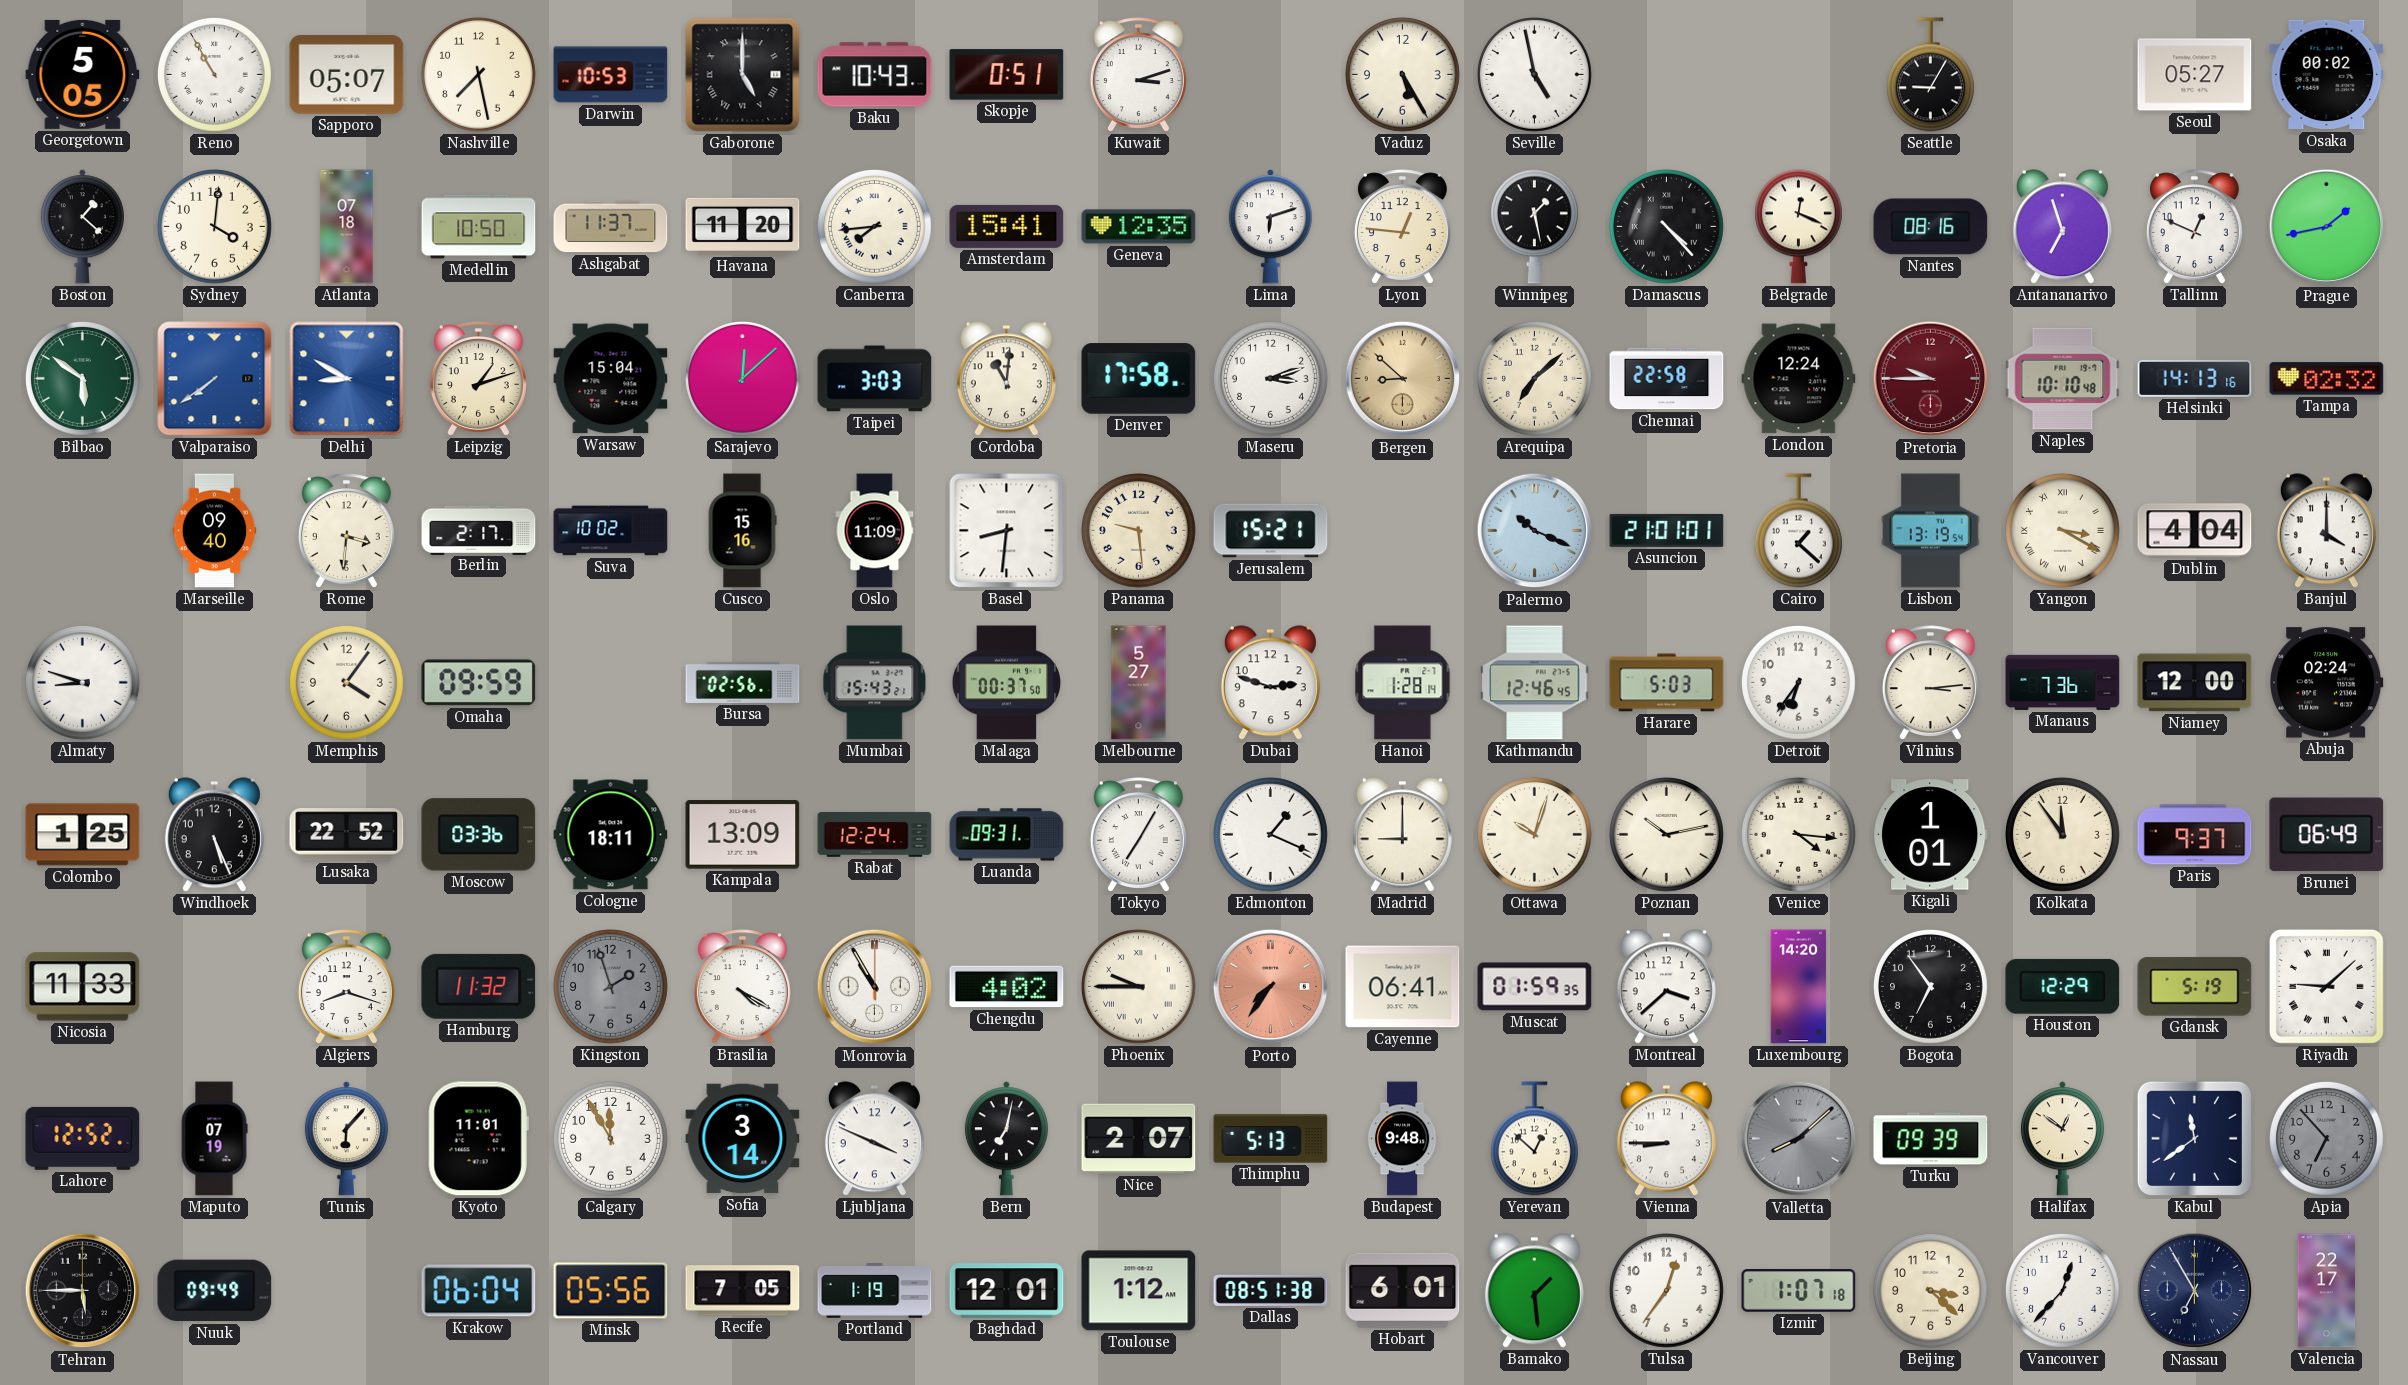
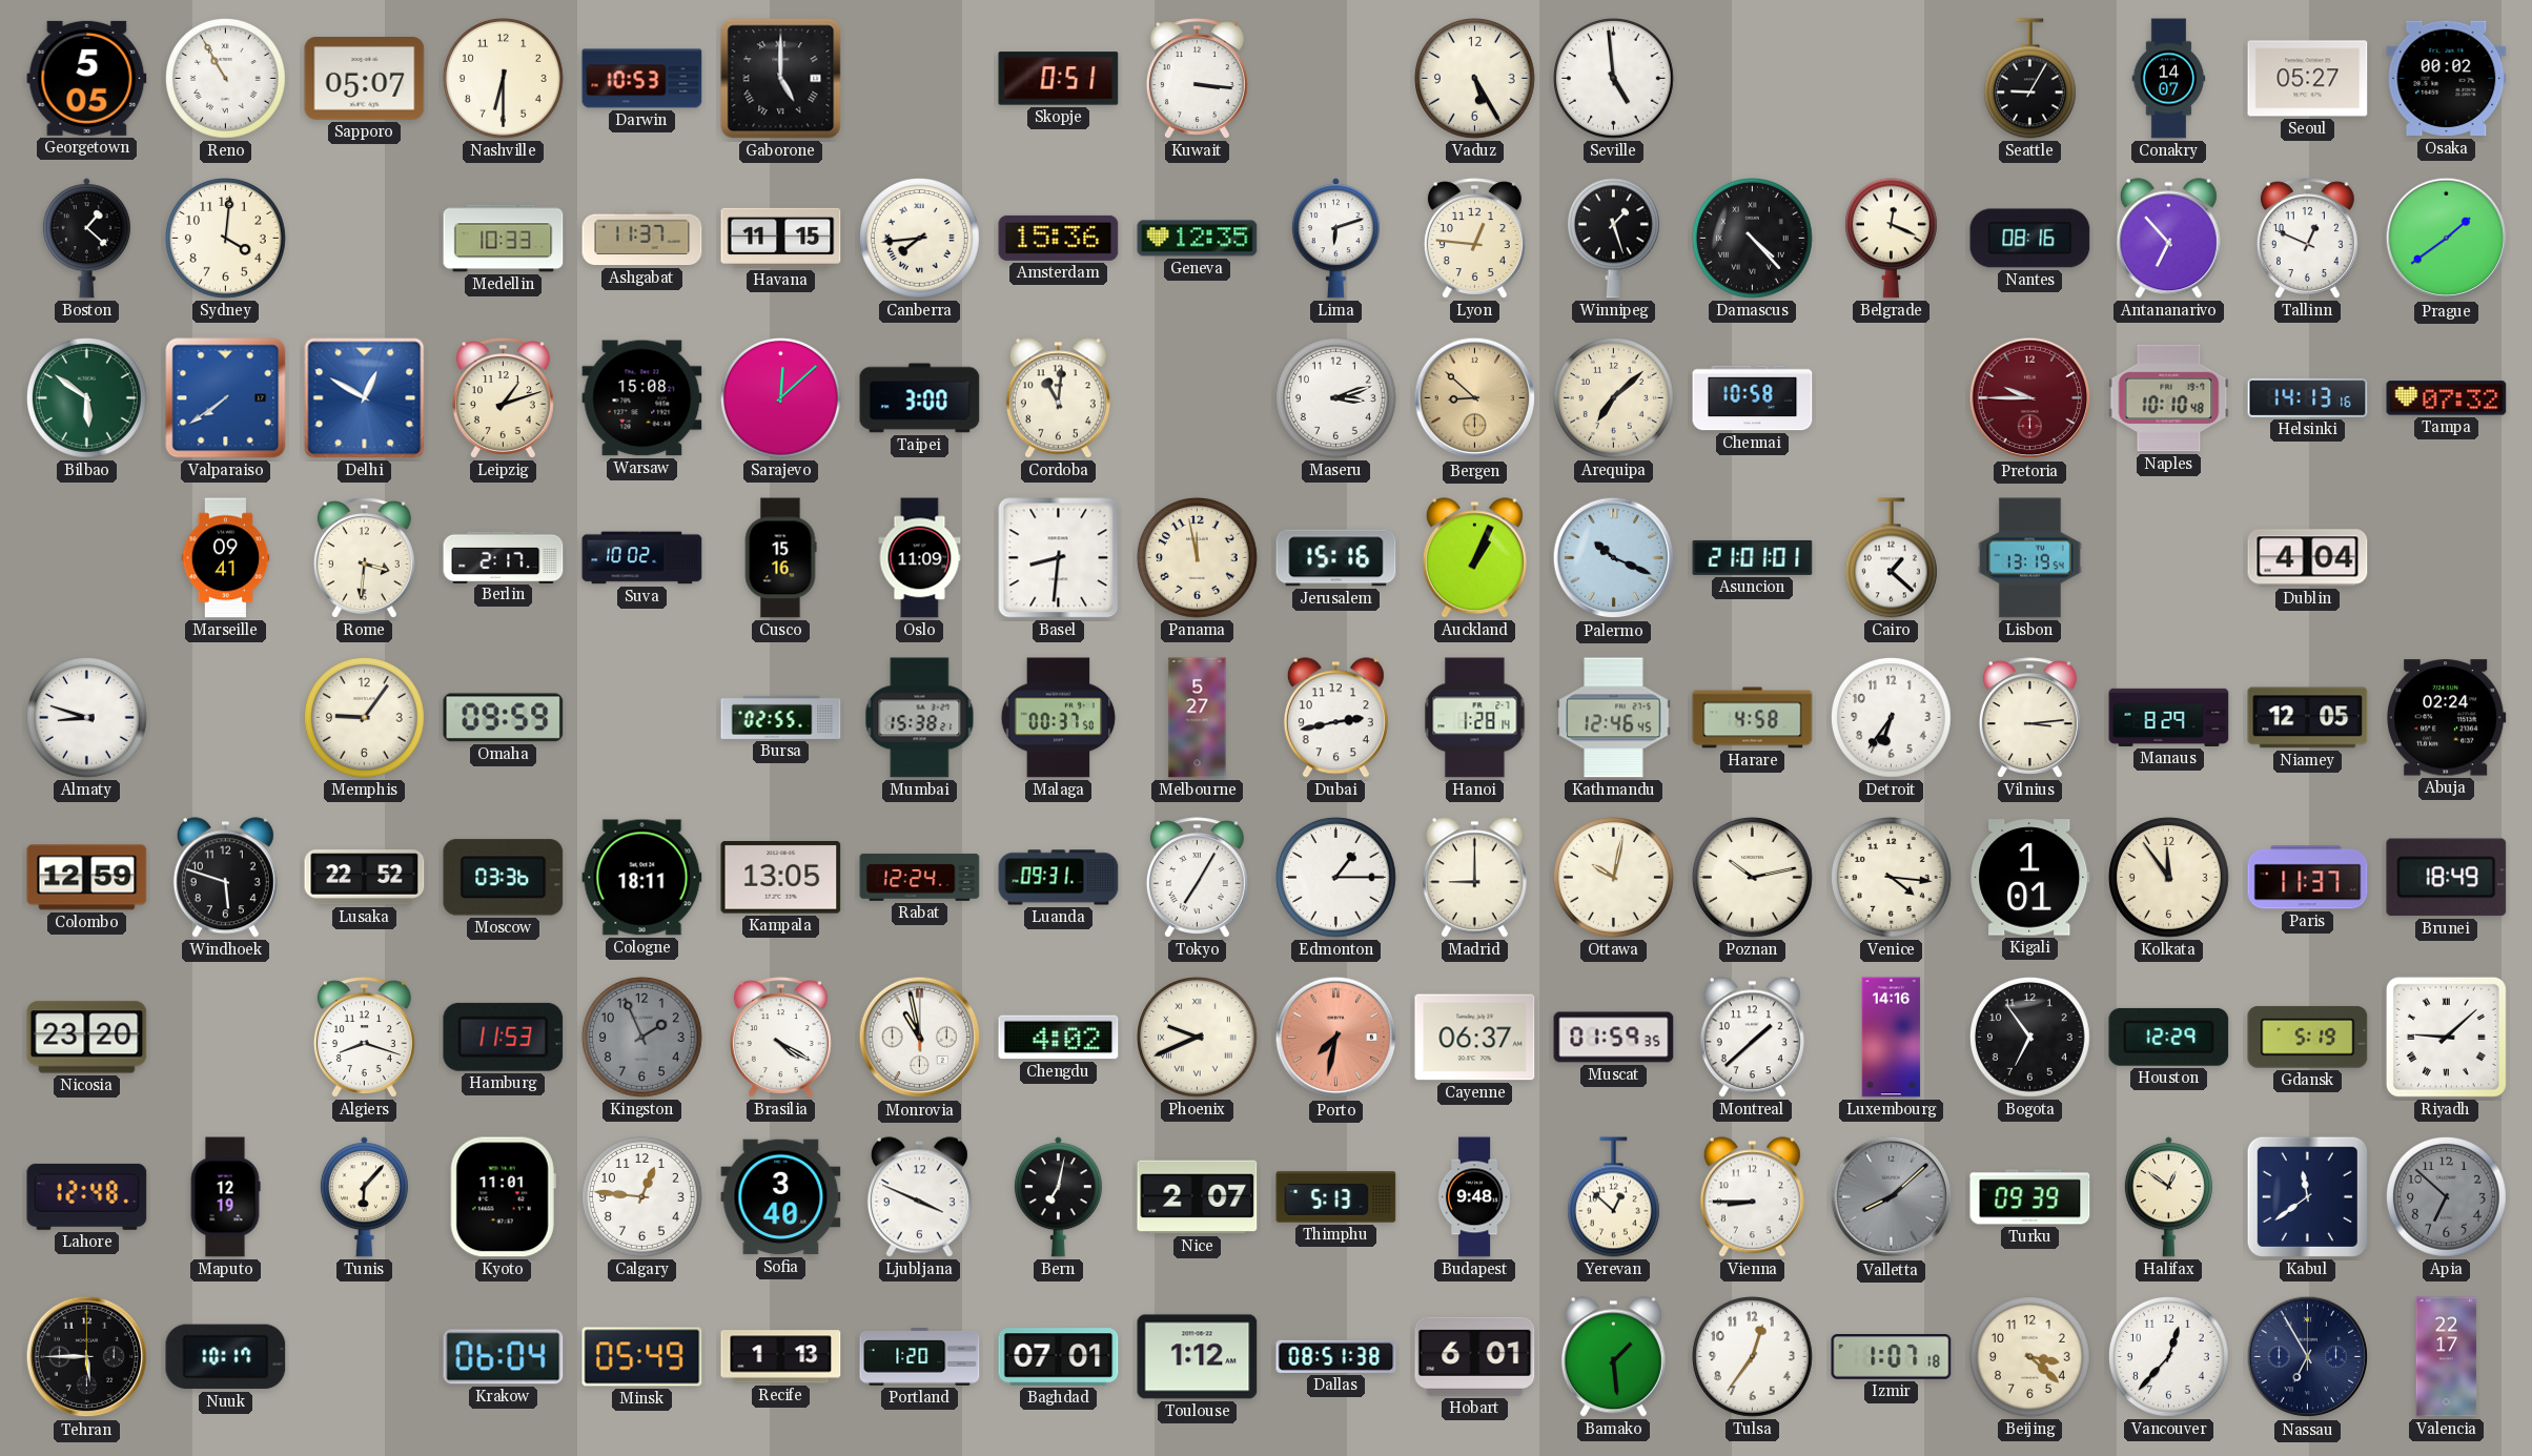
Nashville: 7:28 -> 6:30
Baku: 10:43 -> none
Kuwait: 3:12 -> 3:16
Seville: 4:58 -> 4:59
Conakry: none -> 14:07
Atlanta: 07:18 -> none
Medellin: 10:50 -> 10:33
Havana: 11:20 -> 11:15
Amsterdam: 15:41 -> 15:36
Winnipeg: 1:28 -> 1:27
Antananarivo: 6:57 -> 6:53
Prague: 1:43 -> 1:39
Delhi: 8:50 -> 12:50
Warsaw: 15:04 -> 15:08
Taipei: 3:03 -> 3:00
Denver: 17:58 -> none
Chennai: 22:58 -> 10:58
London: 12:24 -> none
Tampa: 02:32 -> 07:32
Marseille: 09:40 -> 09:41
Panama: 9:29 -> 11:58
Jerusalem: 15:21 -> 15:16
Auckland: none -> 1:04
Yangon: 3:20 -> none
Banjul: 4:00 -> none
Memphis: 4:06 -> 9:06
Bursa: 02:56 -> 02:55
Mumbai: 15:43 -> 15:38
Dubai: 2:48 -> 2:43
Harare: 5:03 -> 4:58
Manaus: 7:36 -> 8:29
Niamey: 12:00 -> 12:05
Colombo: 1:25 -> 12:59
Windhoek: 5:26 -> 5:48
Kampala: 13:09 -> 13:05
Edmonton: 1:19 -> 1:15
Ottawa: 10:03 -> 10:02
Paris: 9:37 -> 11:37
Brunei: 06:49 -> 18:49
Nicosia: 11:33 -> 23:20
Hamburg: 11:32 -> 11:53
Kingston: 1:57 -> 1:56
Monrovia: 10:55 -> 10:58
Phoenix: 9:45 -> 9:41
Porto: 7:36 -> 7:32
Cayenne: 06:41 -> 06:37
Montreal: 3:38 -> 1:38
Luxembourg: 14:20 -> 14:16
Lahore: 12:52 -> 12:48
Maputo: 07:19 -> 12:19
Calgary: 11:55 -> 12:46
Sofia: 3:14 -> 3:40
Apia: 6:53 -> 6:52
Nuuk: 09:49 -> 10:17
Minsk: 05:56 -> 05:49
Recife: 7:05 -> 1:13
Portland: 1:19 -> 1:20
Baghdad: 12:01 -> 07:01
